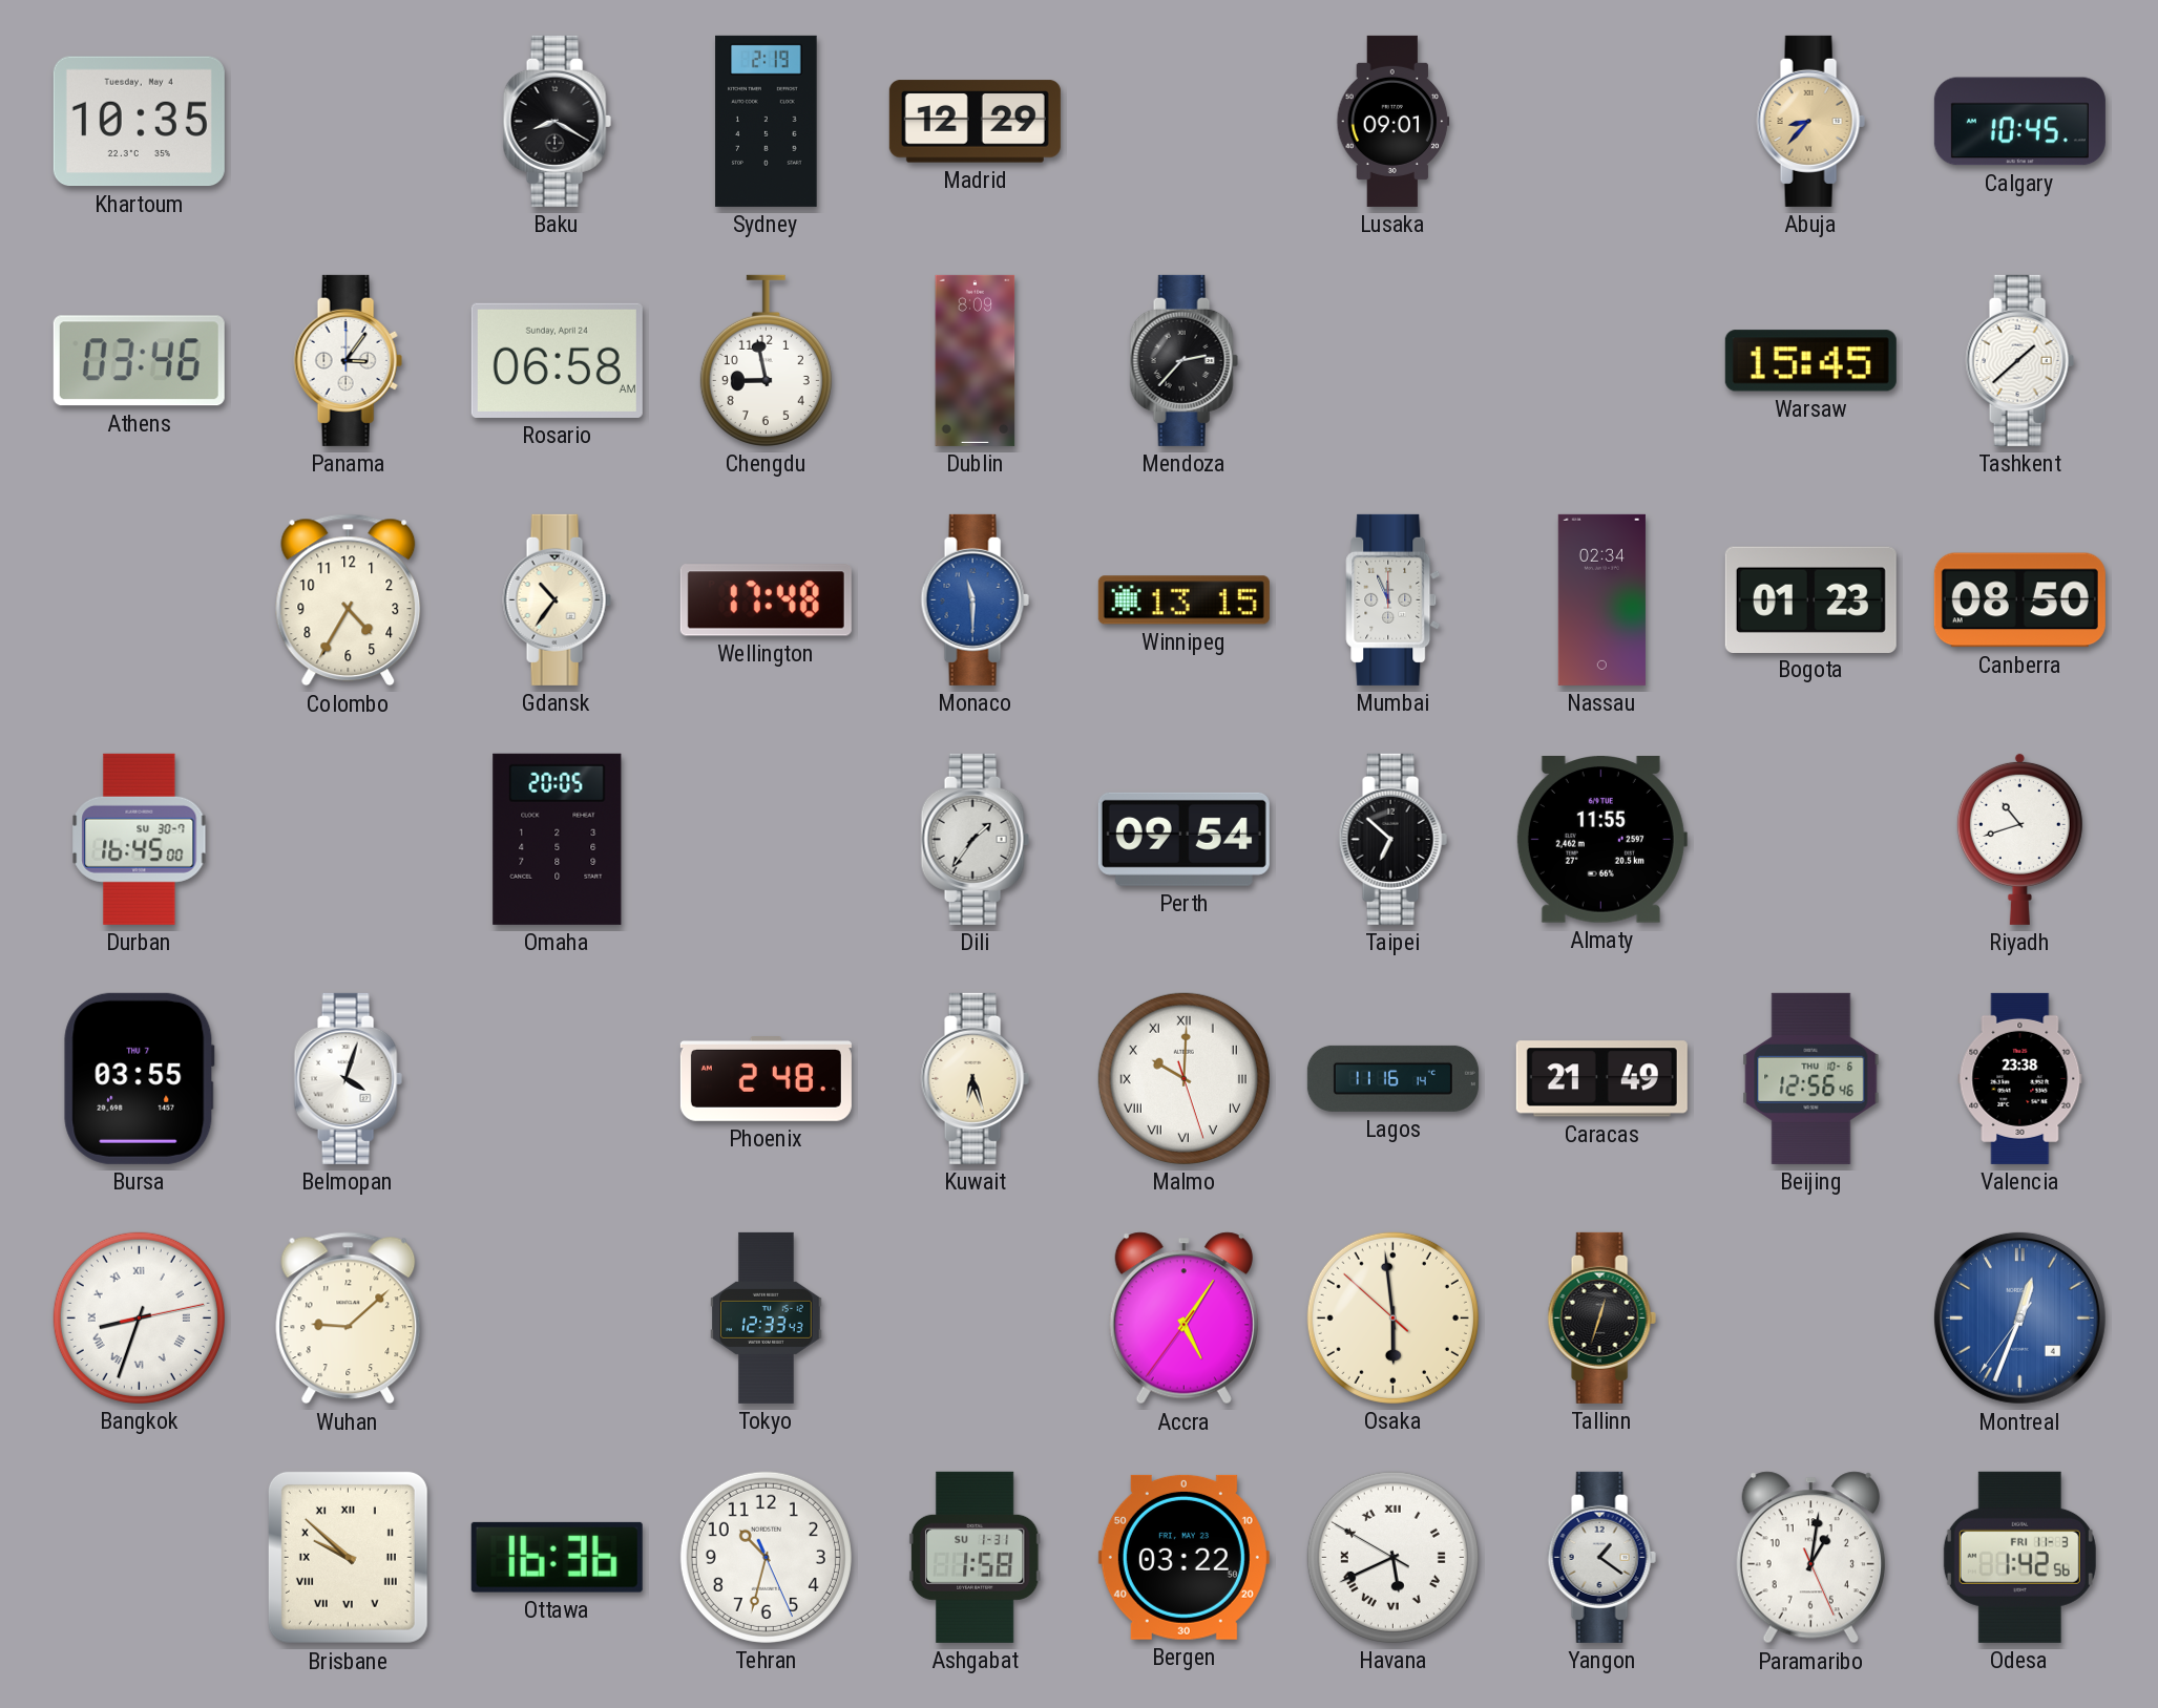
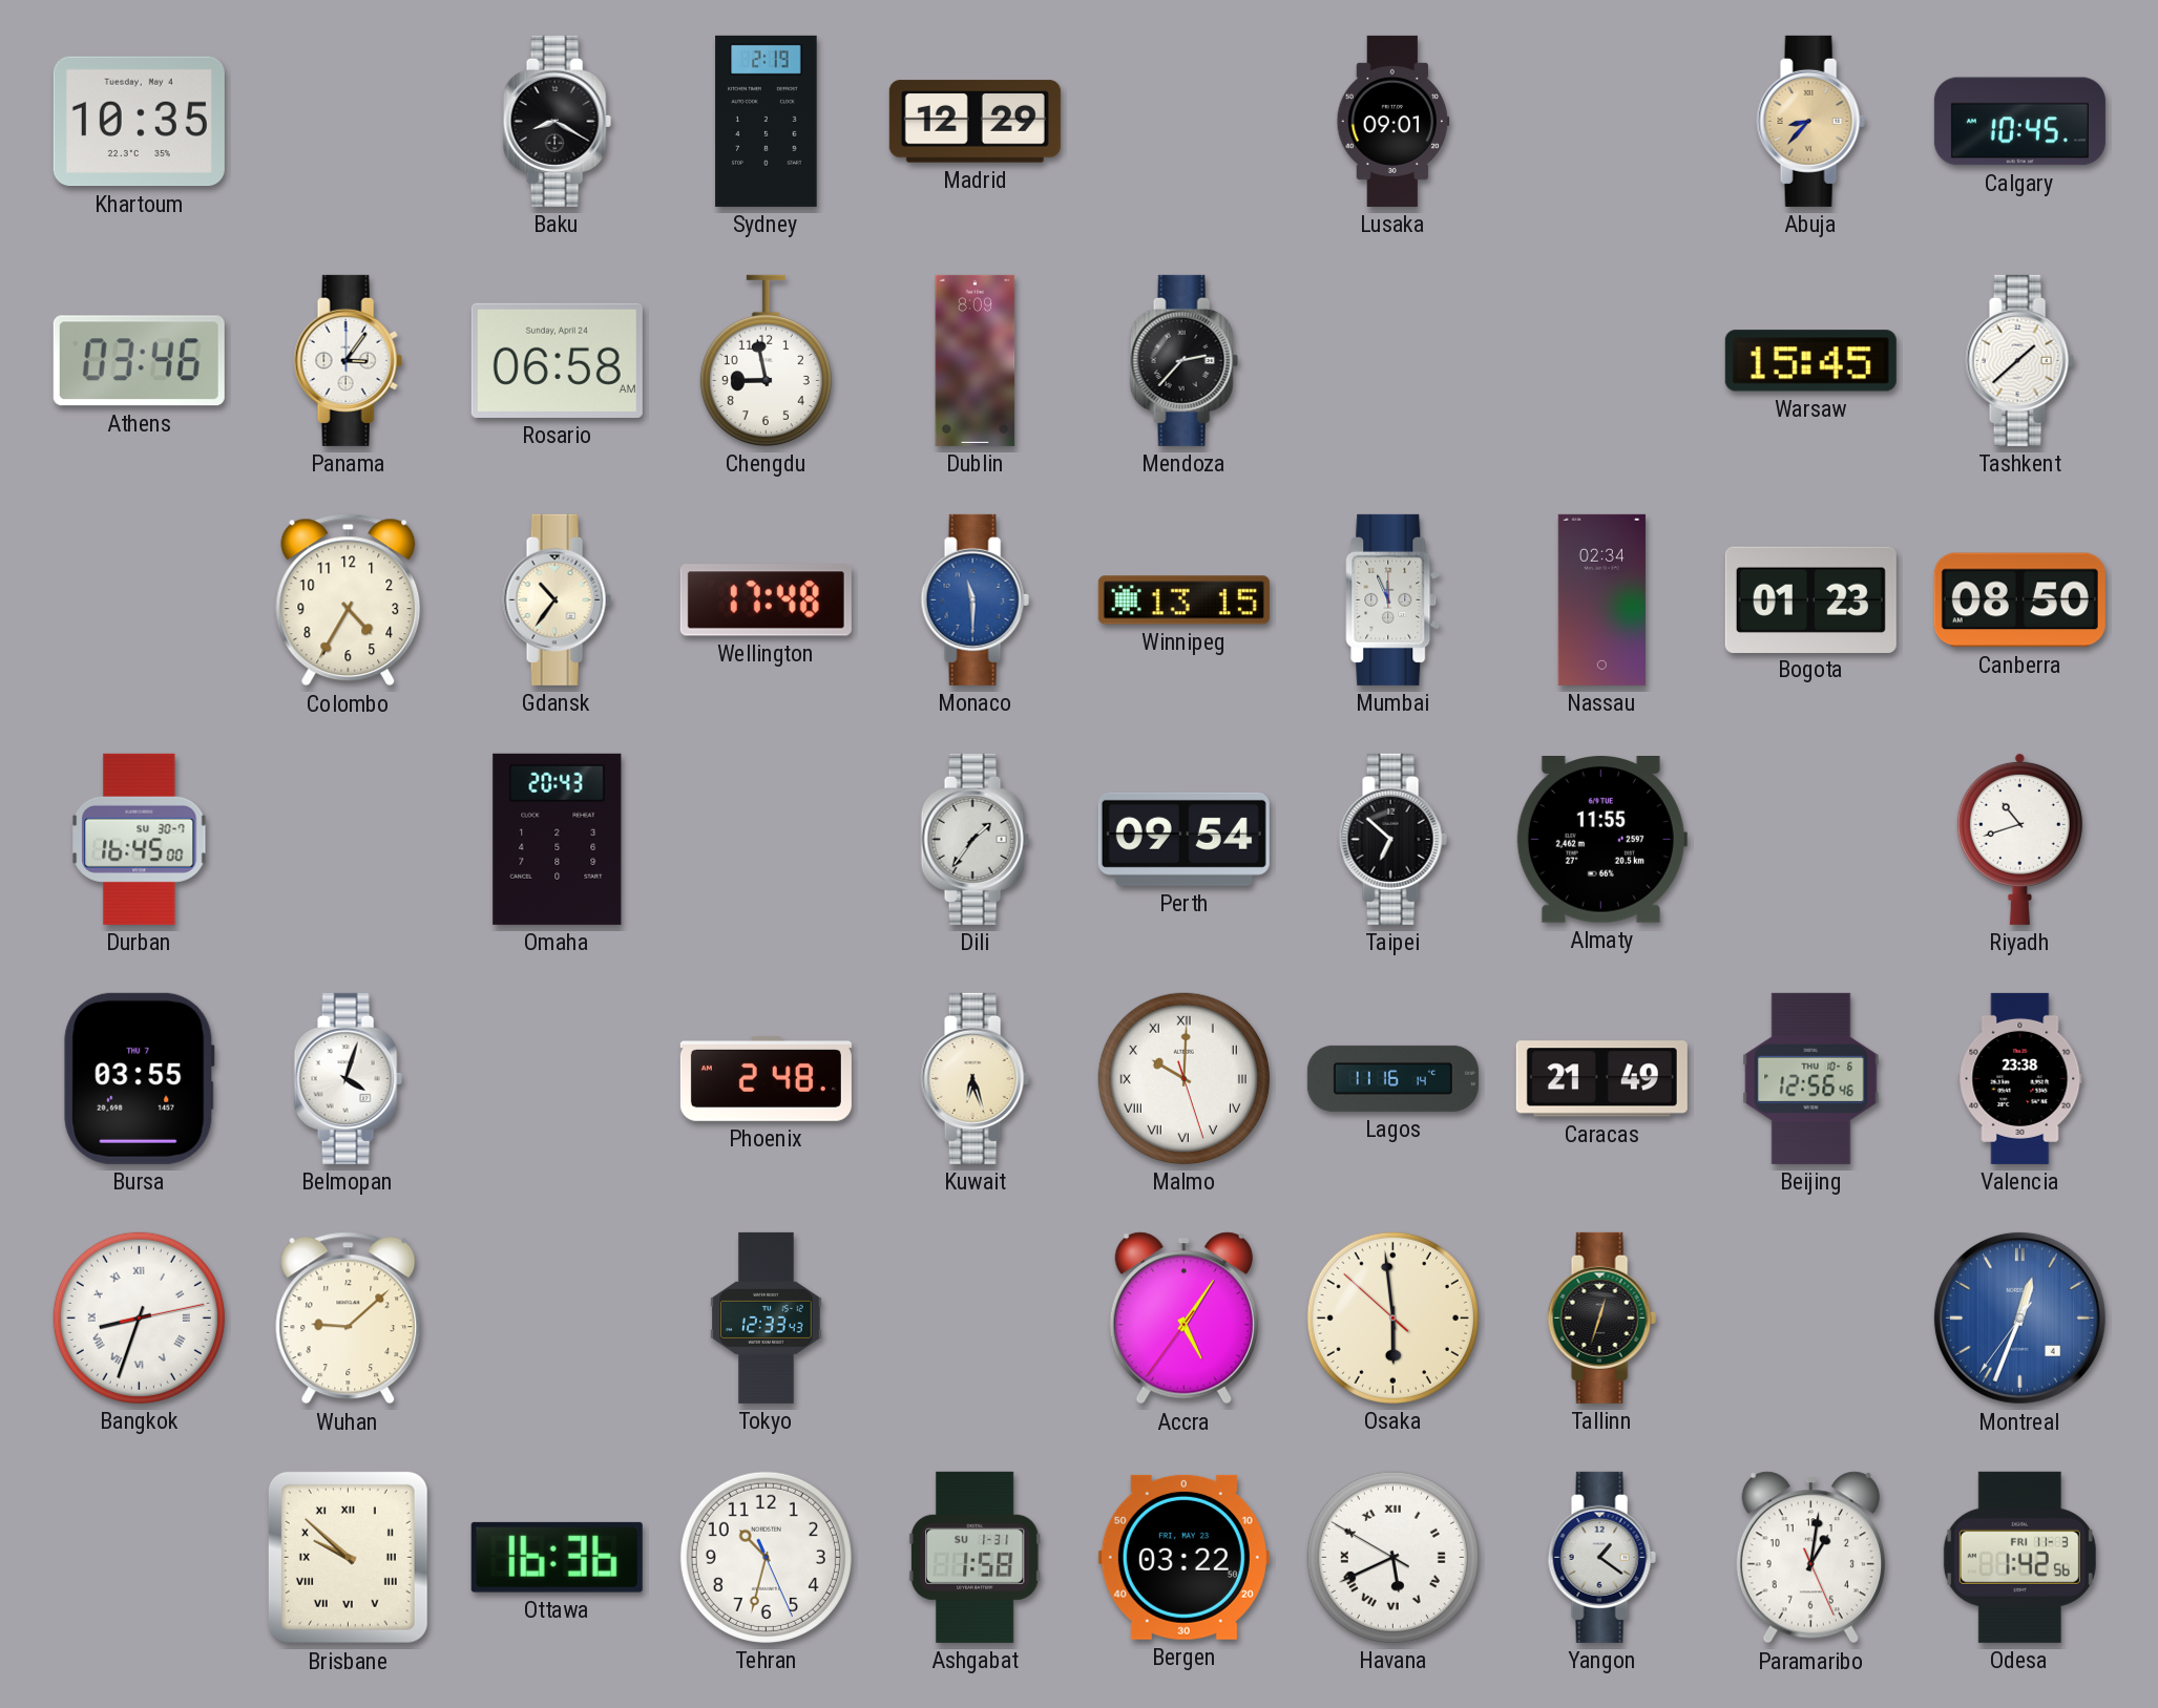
Omaha: 20:05 -> 20:43
